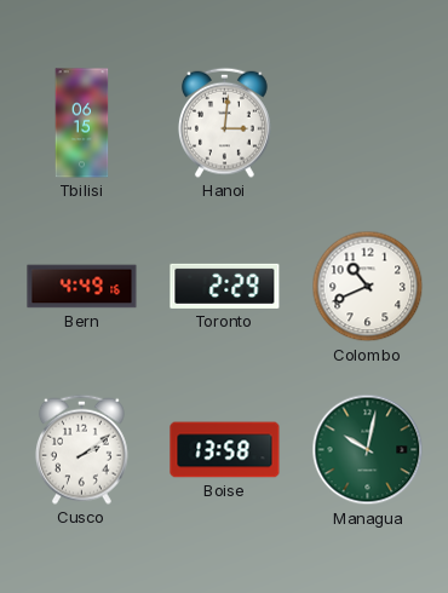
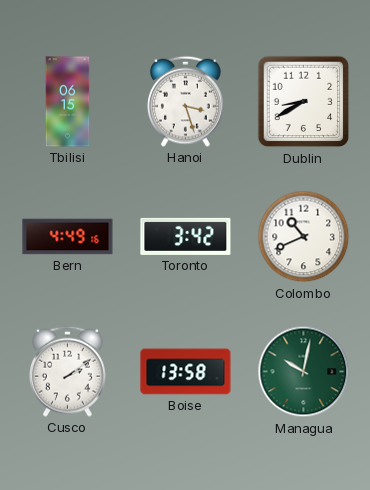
Hanoi: 3:01 -> 3:27
Dublin: none -> 8:40
Toronto: 2:29 -> 3:42
